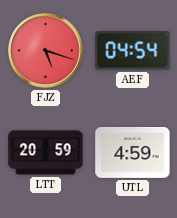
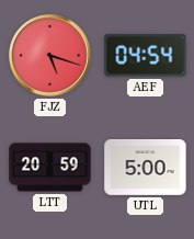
UTL: 4:59 -> 5:00
